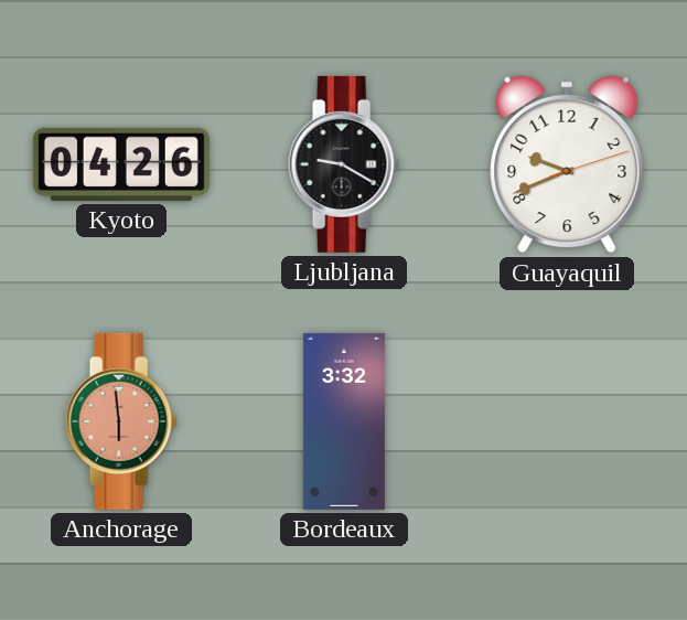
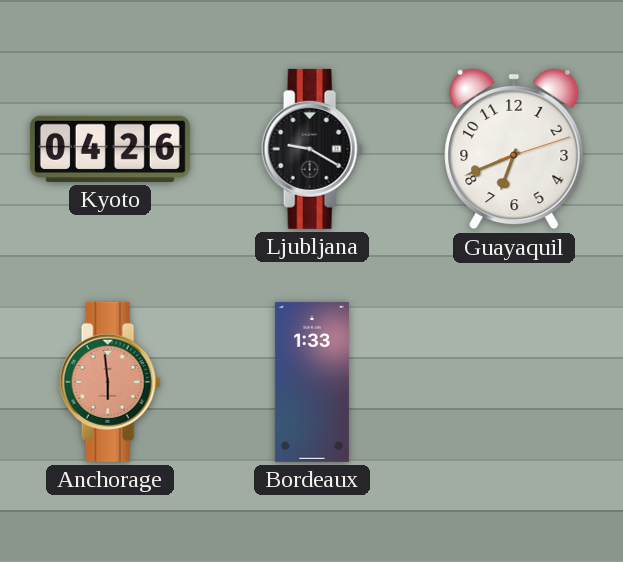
Guayaquil: 9:41 -> 6:41
Bordeaux: 3:32 -> 1:33
